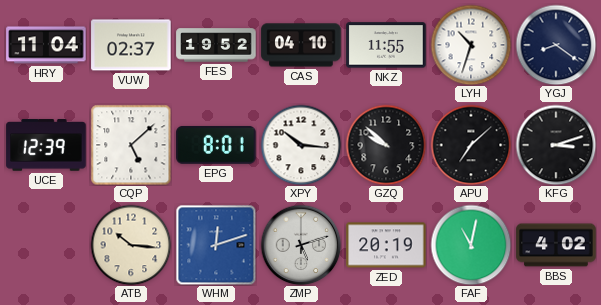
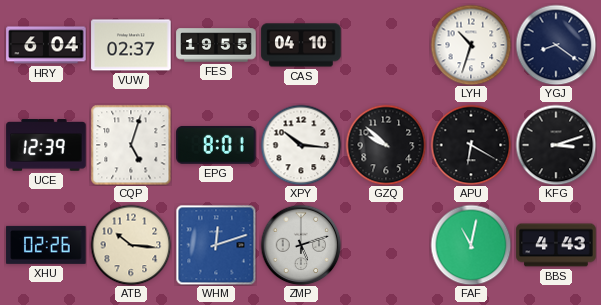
HRY: 11:04 -> 6:04
FES: 19:52 -> 19:55
NKZ: 11:55 -> none
CQP: 5:08 -> 5:03
APU: 7:08 -> 6:20
XHU: none -> 02:26
ZED: 20:19 -> none
BBS: 4:02 -> 4:43
